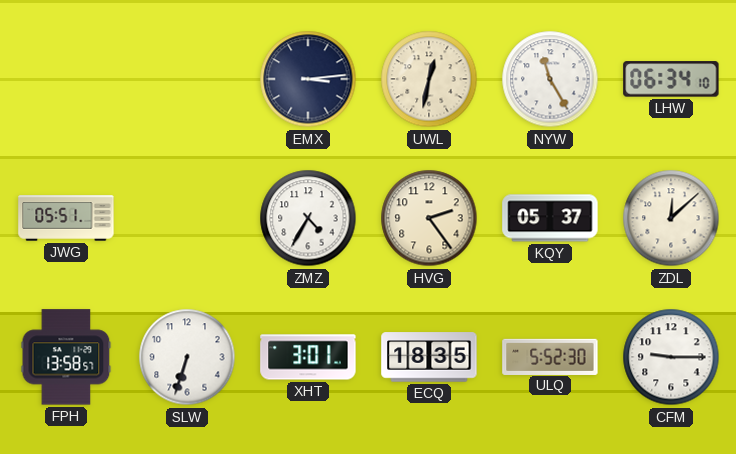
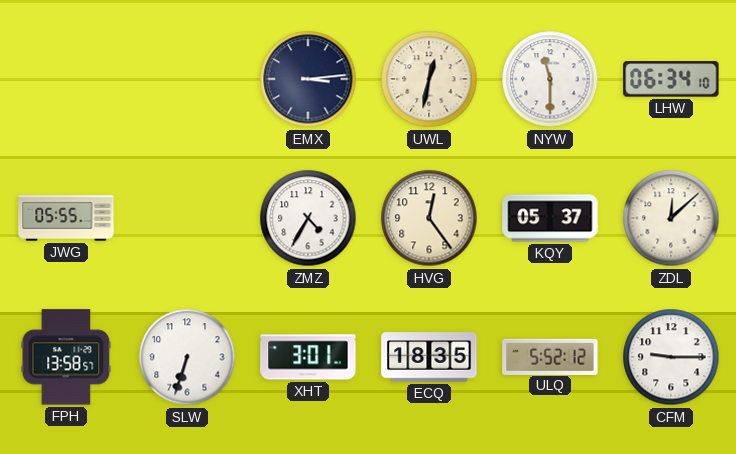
NYW: 11:25 -> 11:30
JWG: 05:51 -> 05:55
HVG: 2:24 -> 12:24
ULQ: 5:52:30 -> 5:52:12
